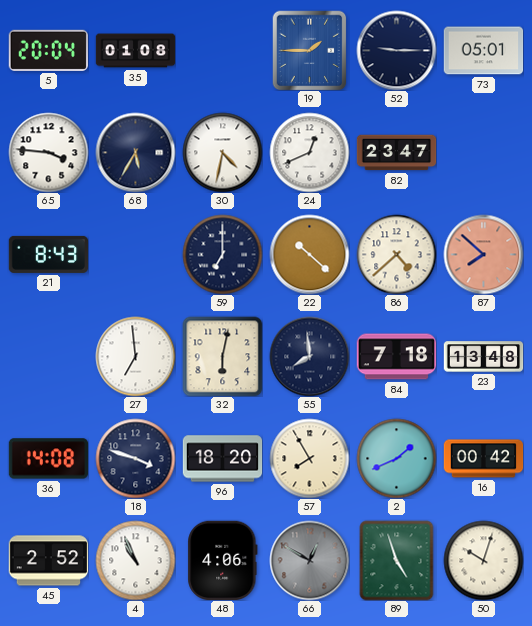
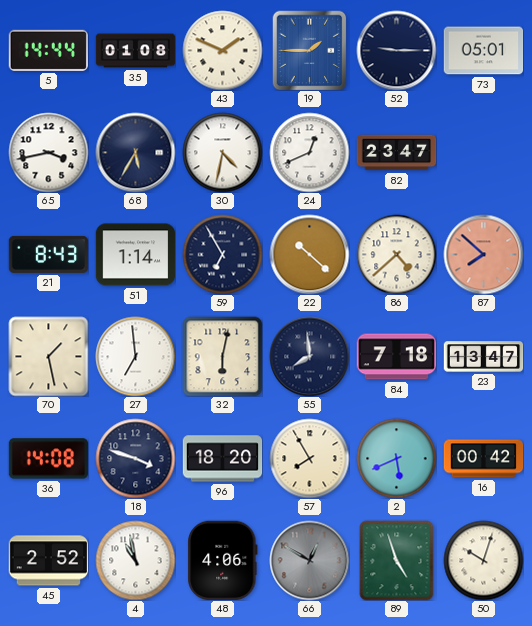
5: 20:04 -> 14:44
43: none -> 1:49
65: 3:46 -> 3:43
51: none -> 1:14
59: 7:00 -> 6:55
70: none -> 1:28
23: 13:48 -> 13:47
2: 1:41 -> 5:41
4: 10:56 -> 10:58
